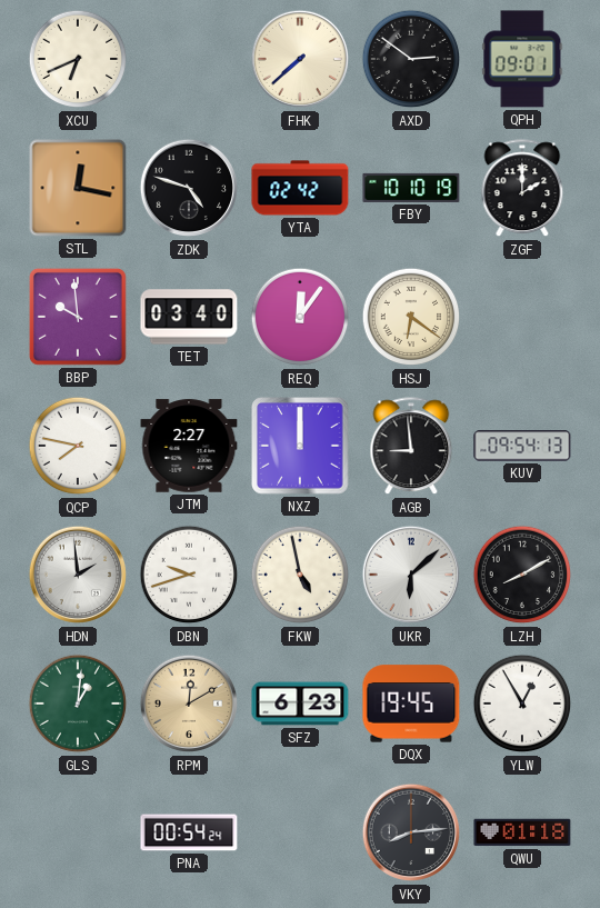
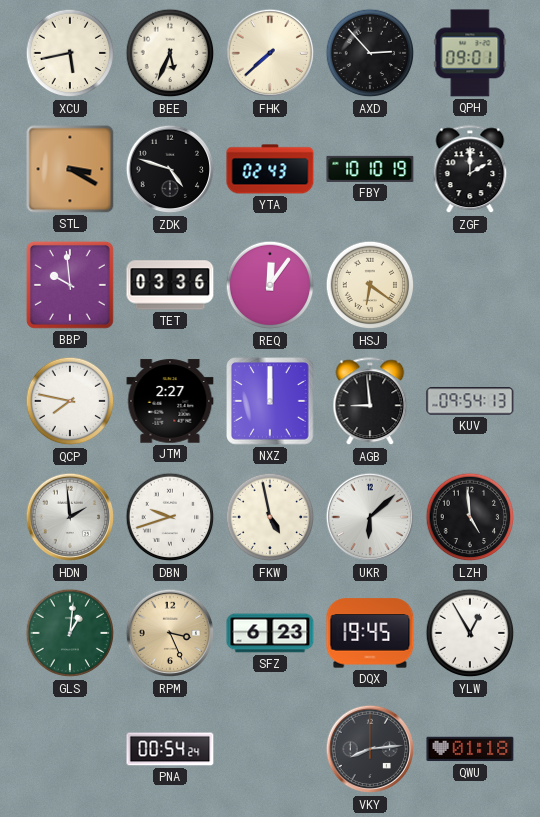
XCU: 6:41 -> 5:43
BEE: none -> 5:34
AXD: 2:51 -> 2:53
STL: 12:17 -> 3:20
YTA: 02:42 -> 02:43
TET: 03:40 -> 03:36
LZH: 8:10 -> 4:59
RPM: 12:10 -> 3:26
